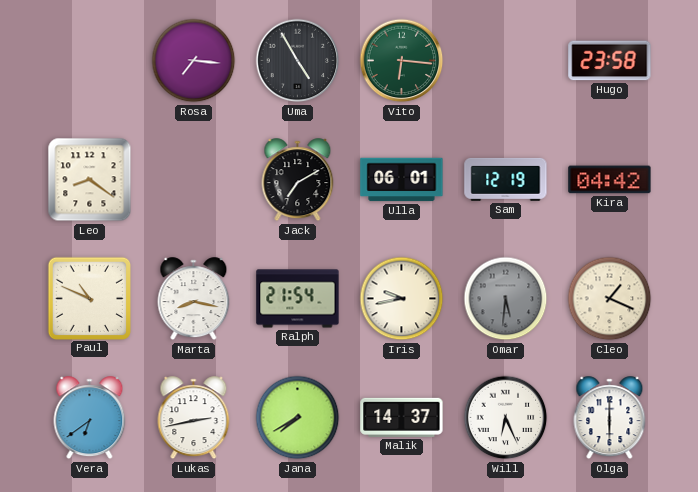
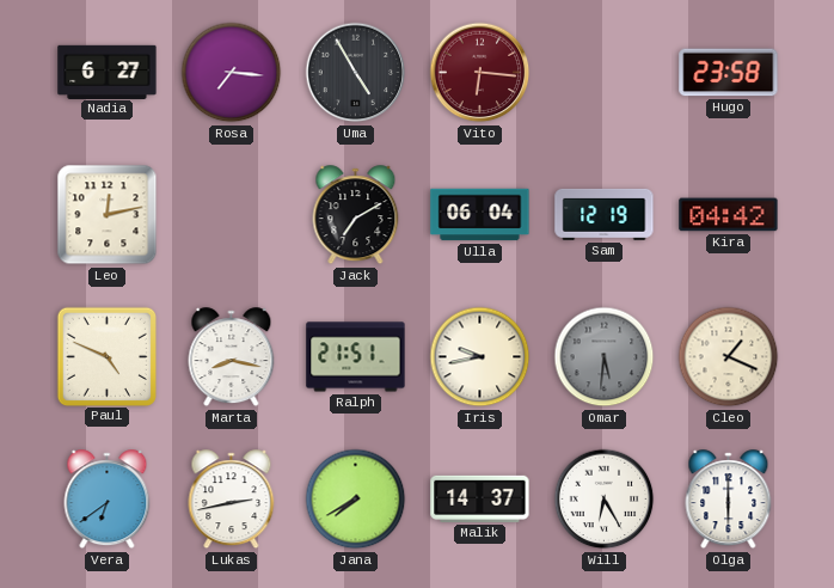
Nadia: none -> 6:27
Vito dial: green -> burgundy
Leo: 8:21 -> 12:13
Ulla: 06:01 -> 06:04
Paul: 10:49 -> 4:49
Ralph: 21:54 -> 21:51
Will: 6:26 -> 6:25
